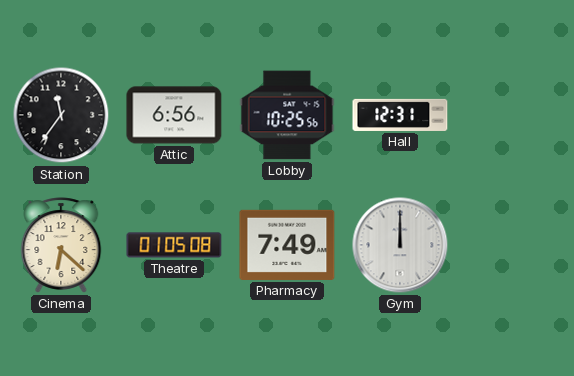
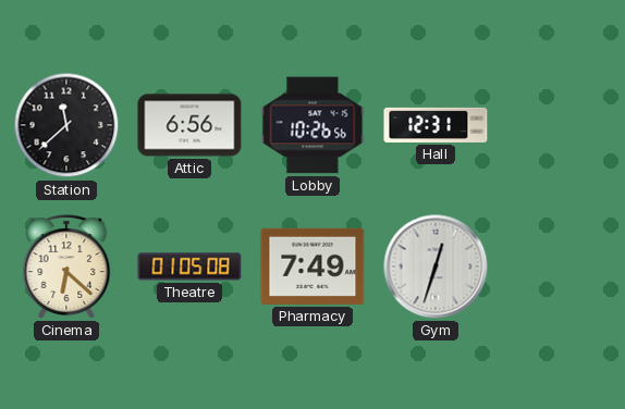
Station: 11:36 -> 11:38
Lobby: 10:25 -> 10:26
Gym: 12:00 -> 12:33
